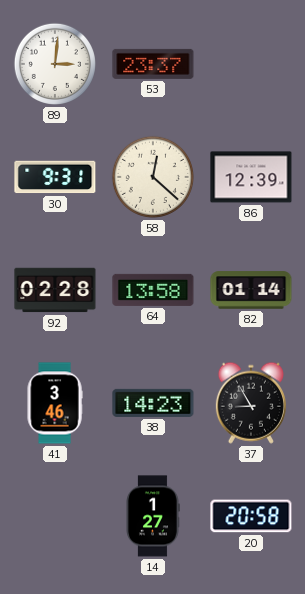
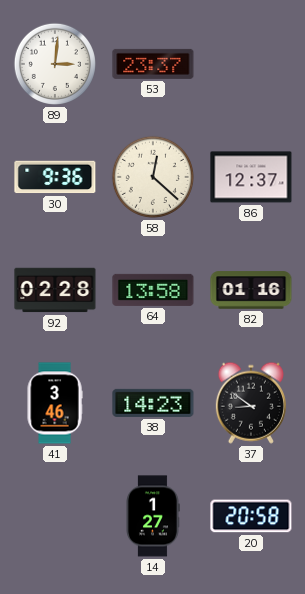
30: 9:31 -> 9:36
86: 12:39 -> 12:37
82: 01:14 -> 01:16
37: 8:55 -> 8:51
